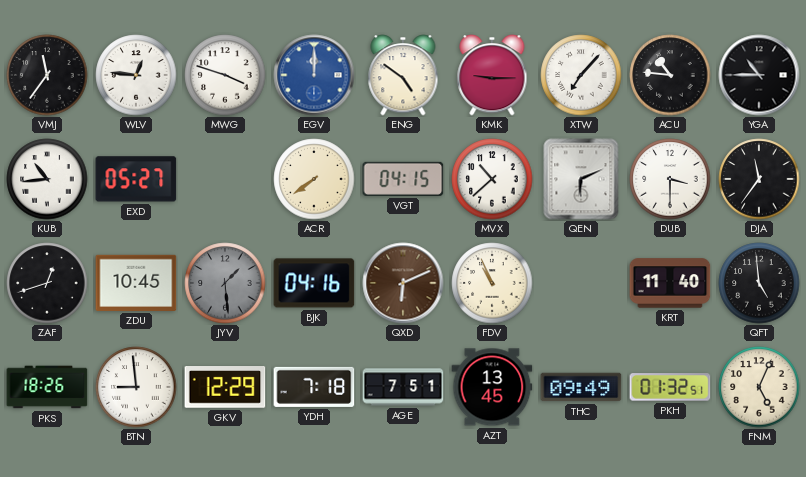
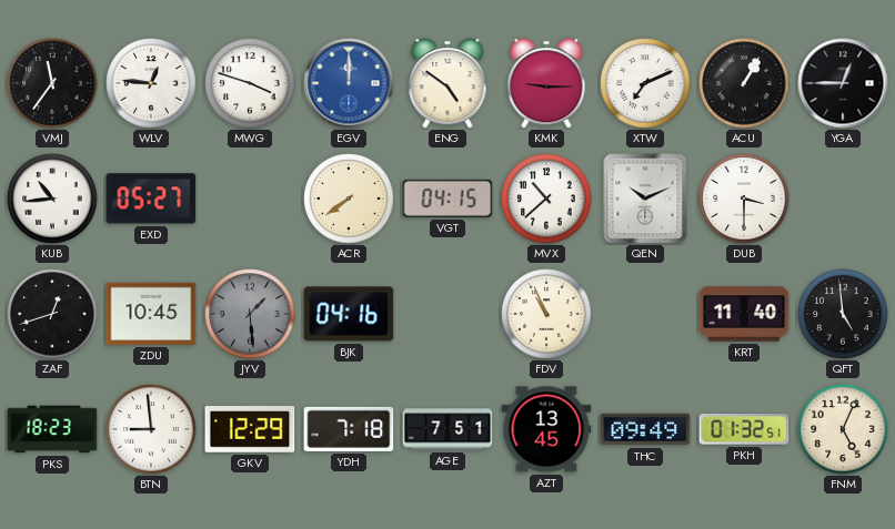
XTW: 7:07 -> 7:11
ACU: 10:46 -> 1:05
YGA: 10:45 -> 12:45
QEN: 6:11 -> 10:11
DJA: 11:36 -> none
QXD: 6:11 -> none
PKS: 18:26 -> 18:23
